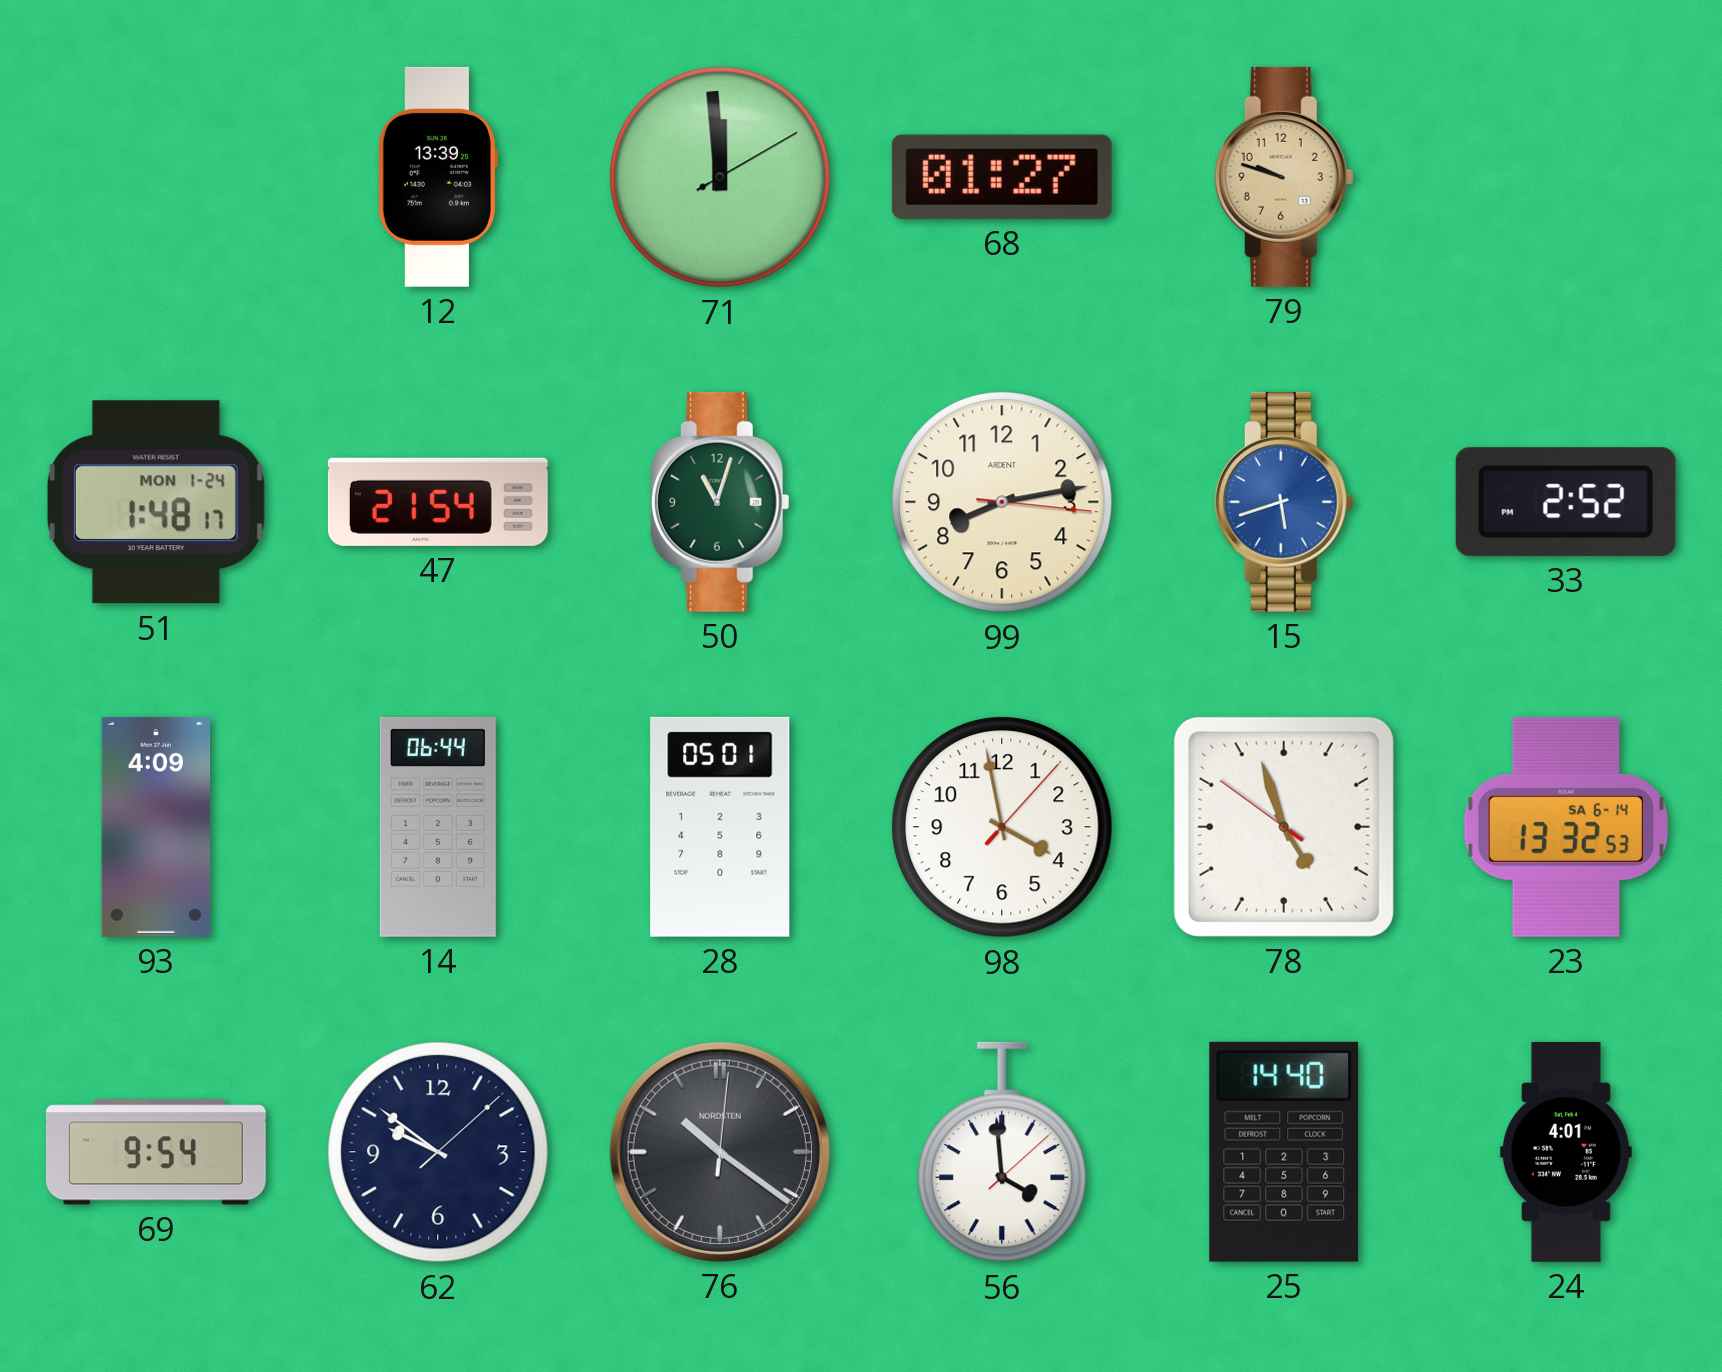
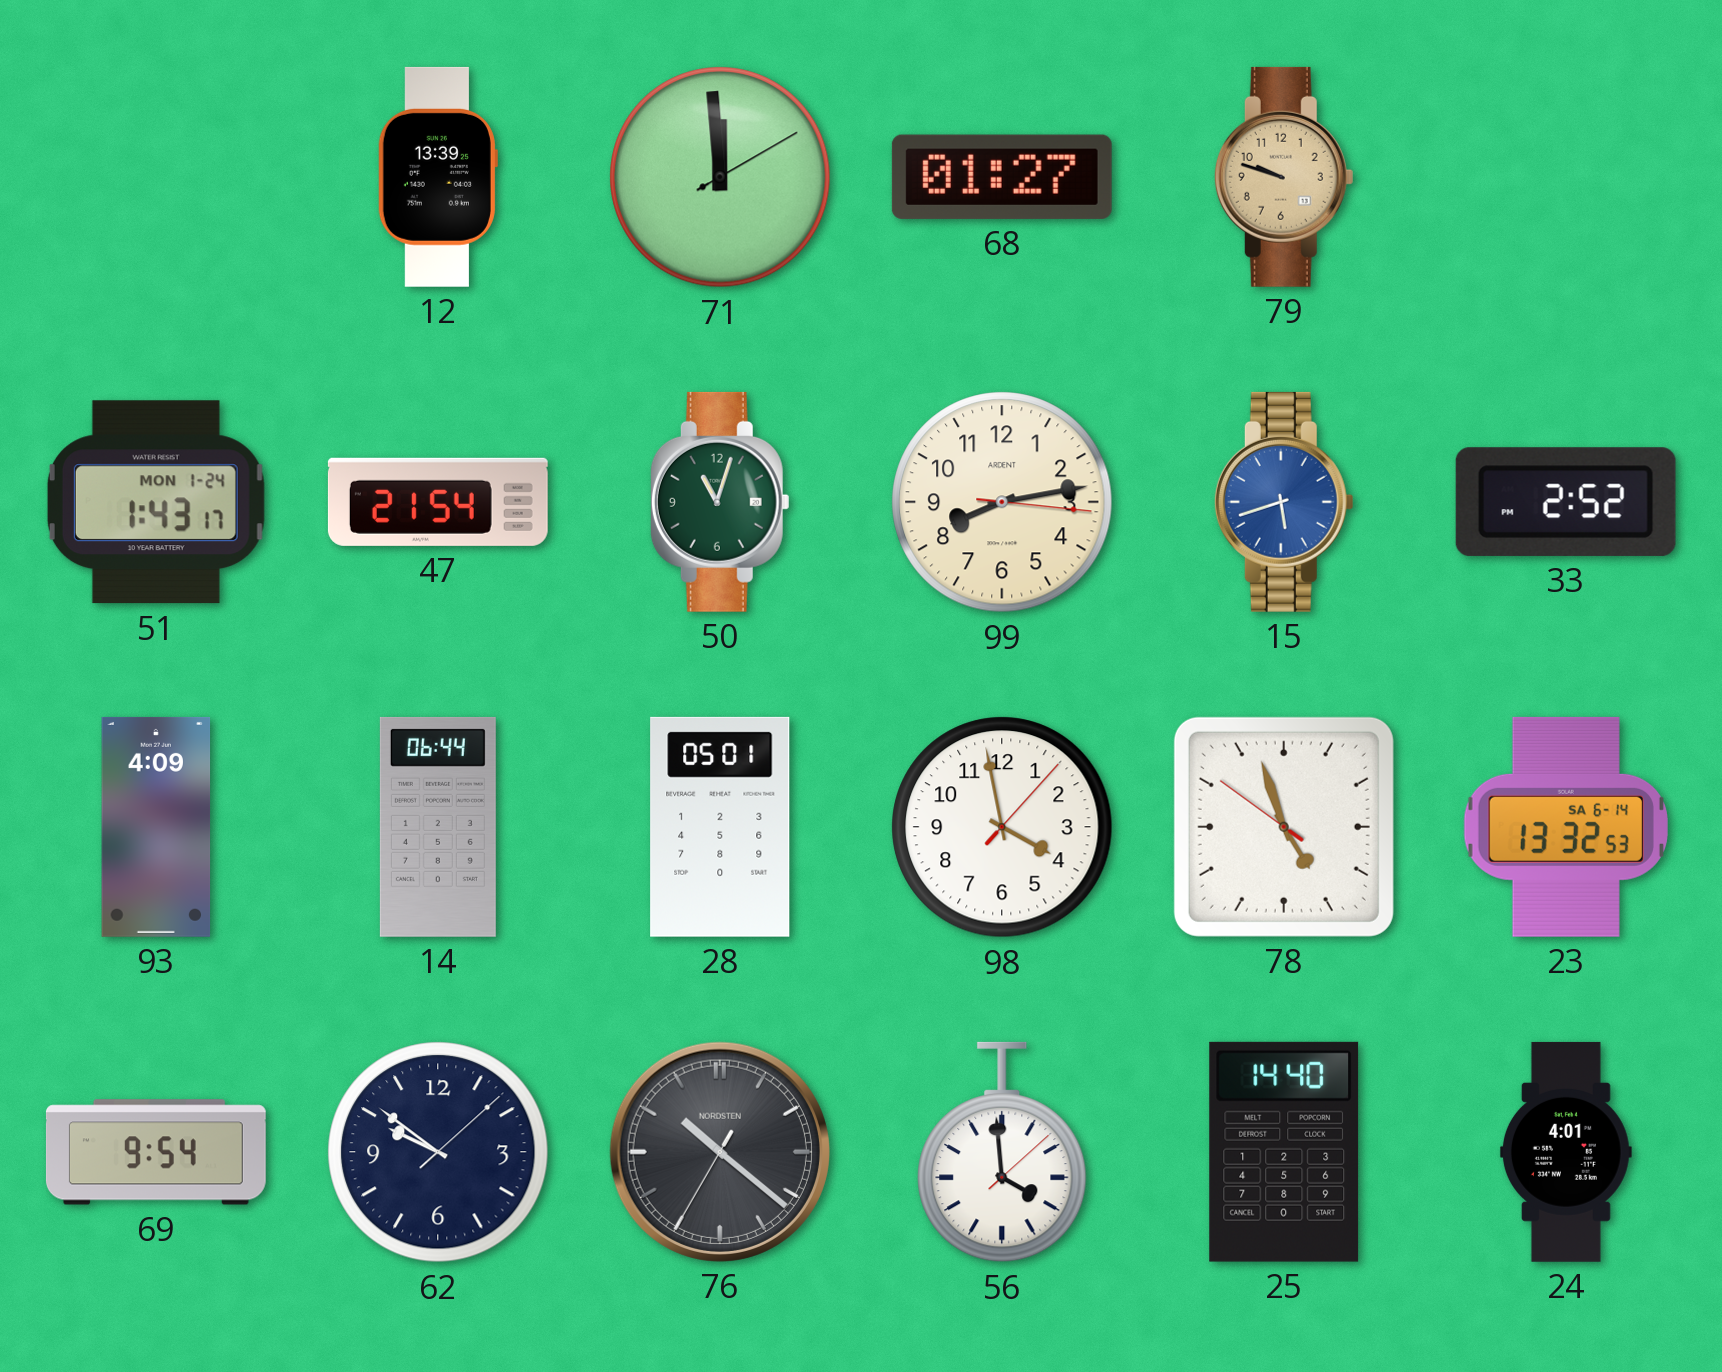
51: 1:48 -> 1:43
76: 10:21:01 -> 10:21:35
